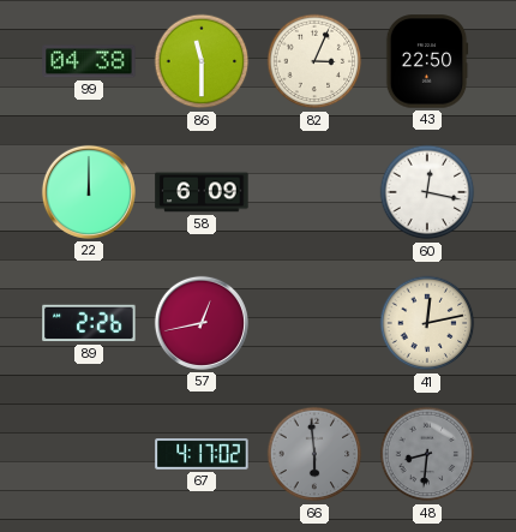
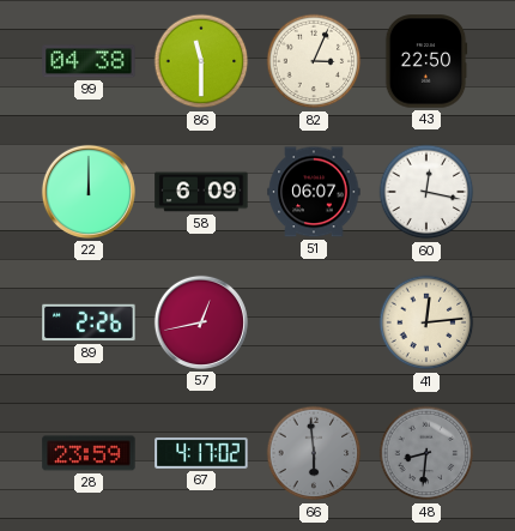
51: none -> 06:07
41: 12:13 -> 12:14
28: none -> 23:59
